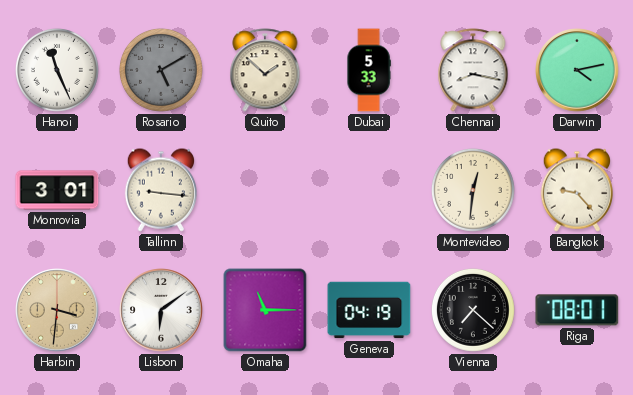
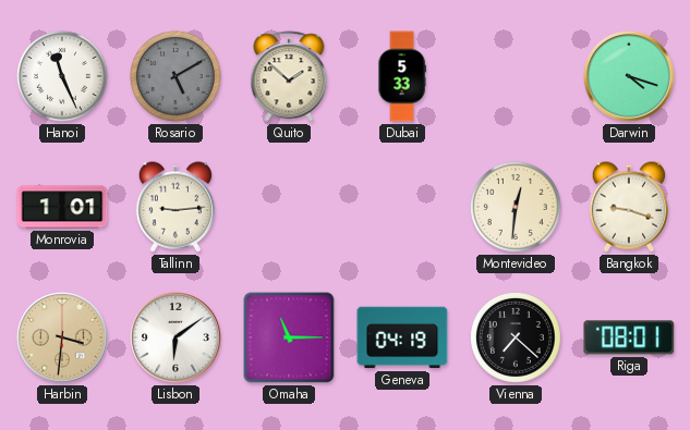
Chennai: 8:17 -> none
Darwin: 4:13 -> 4:18
Monrovia: 3:01 -> 1:01
Tallinn: 9:16 -> 9:14
Bangkok: 9:23 -> 9:18
